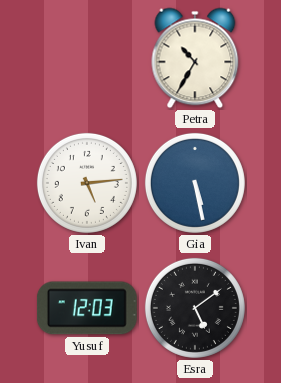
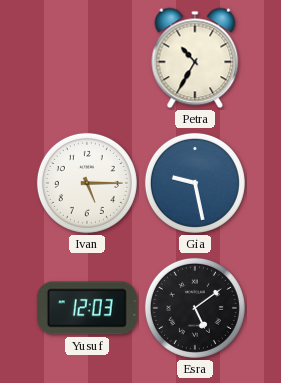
Ivan: 5:14 -> 5:15
Gia: 5:28 -> 9:28
